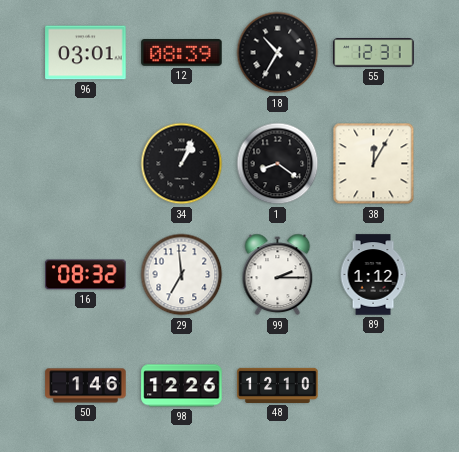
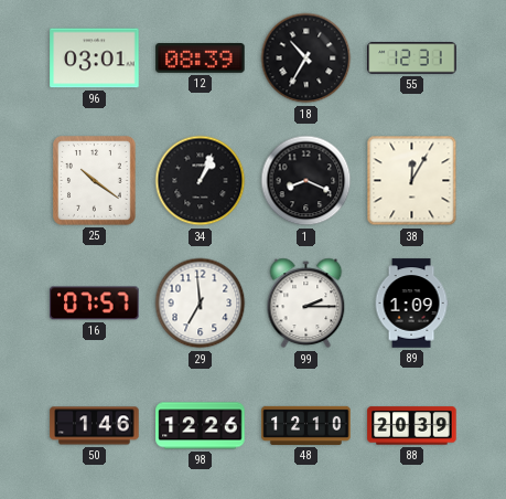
25: none -> 10:21
1: 8:21 -> 8:19
16: 08:32 -> 07:57
89: 1:12 -> 1:09
88: none -> 20:39
